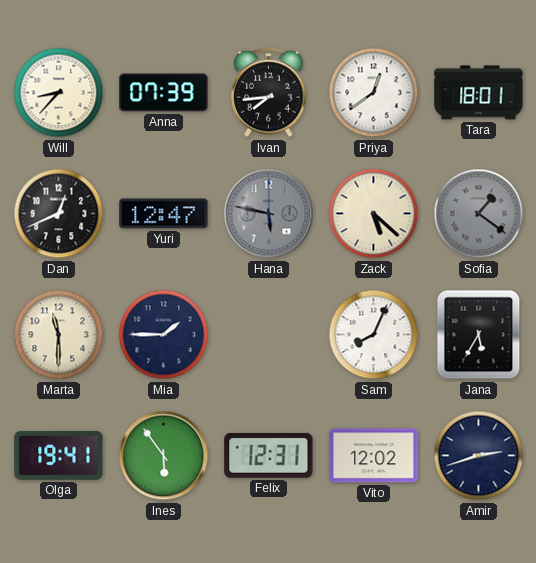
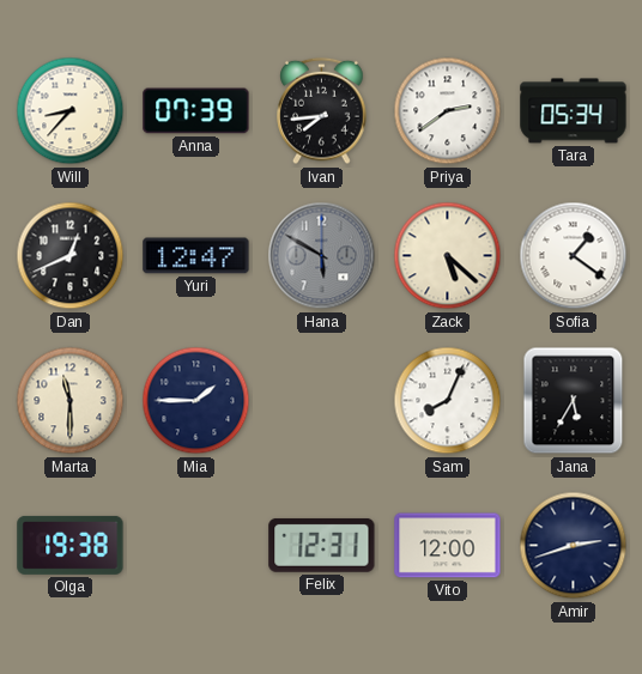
Priya: 12:39 -> 2:39
Tara: 18:01 -> 05:34
Hana: 5:47 -> 5:50
Sofia dial: grey -> white
Olga: 19:41 -> 19:38
Ines: 5:54 -> none
Vito: 12:02 -> 12:00
